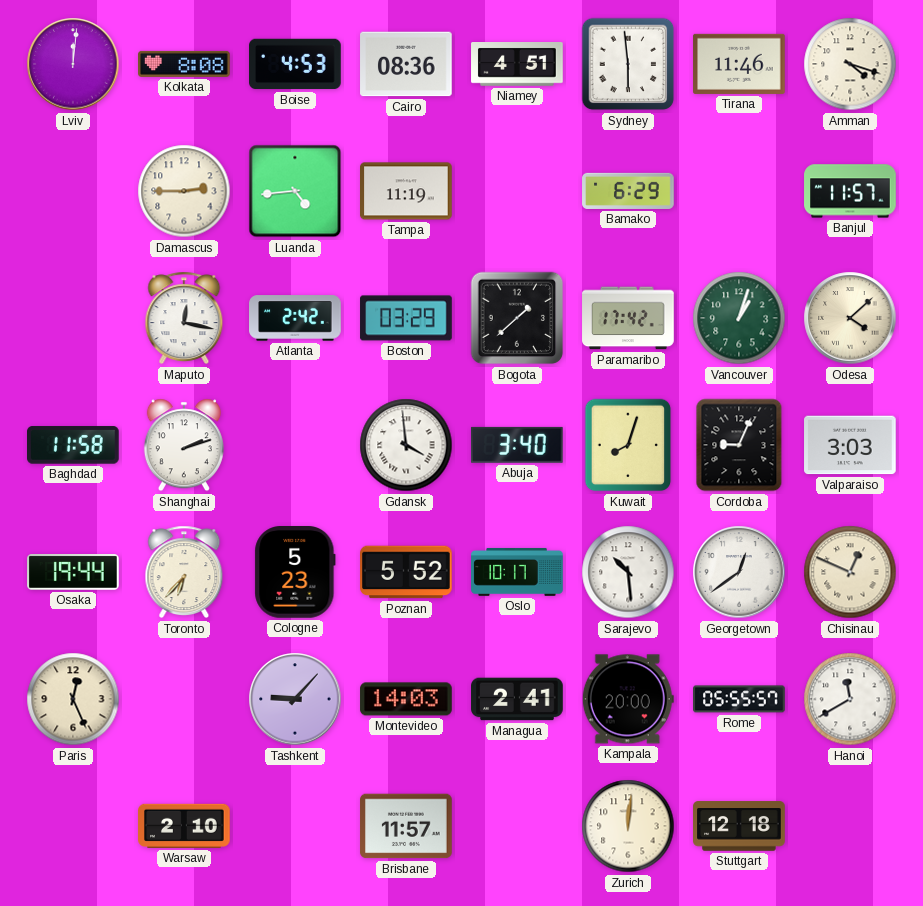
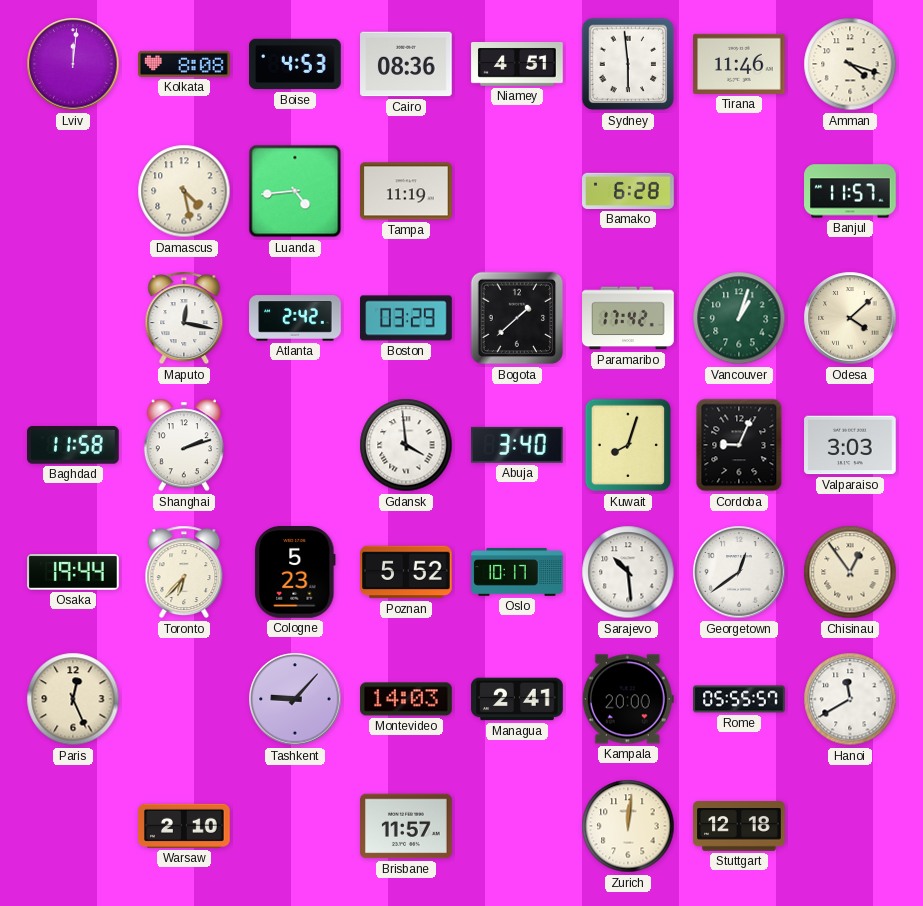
Damascus: 2:45 -> 4:28
Bamako: 6:29 -> 6:28
Chisinau: 12:49 -> 12:54
